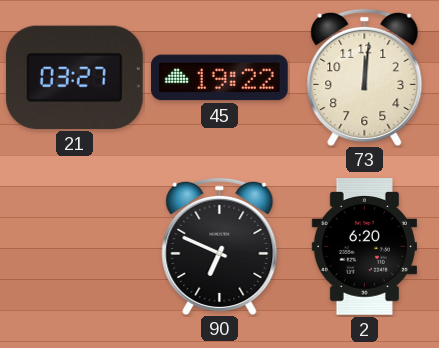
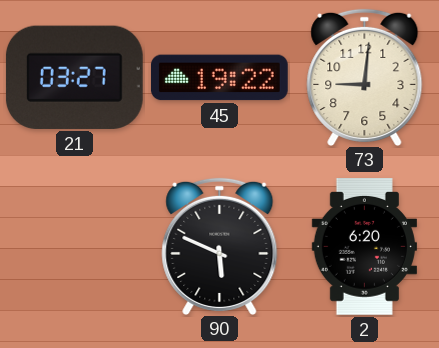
73: 12:01 -> 9:01
90: 6:49 -> 5:49
